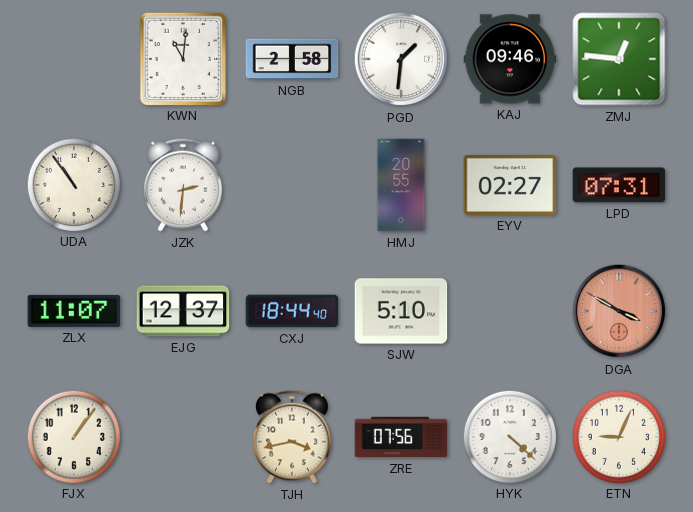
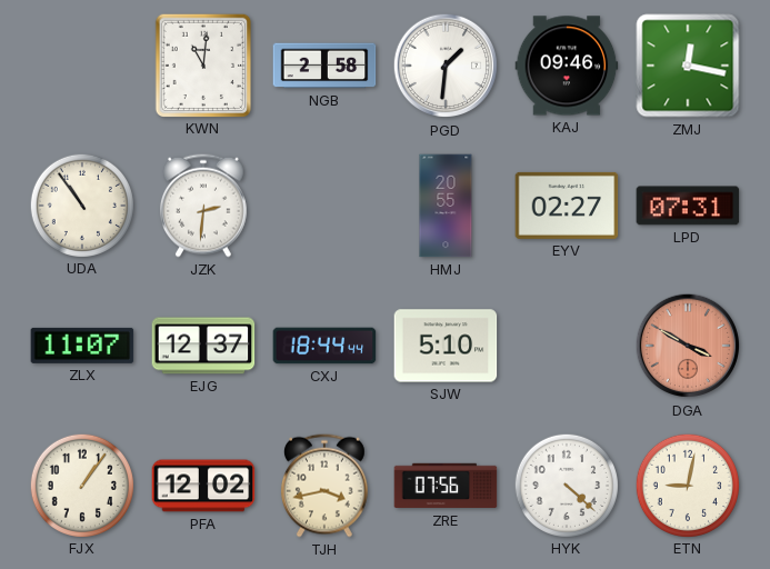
ZMJ: 12:46 -> 12:17
CXJ: 18:44:40 -> 18:44:44
PFA: none -> 12:02
ETN: 9:04 -> 9:02
